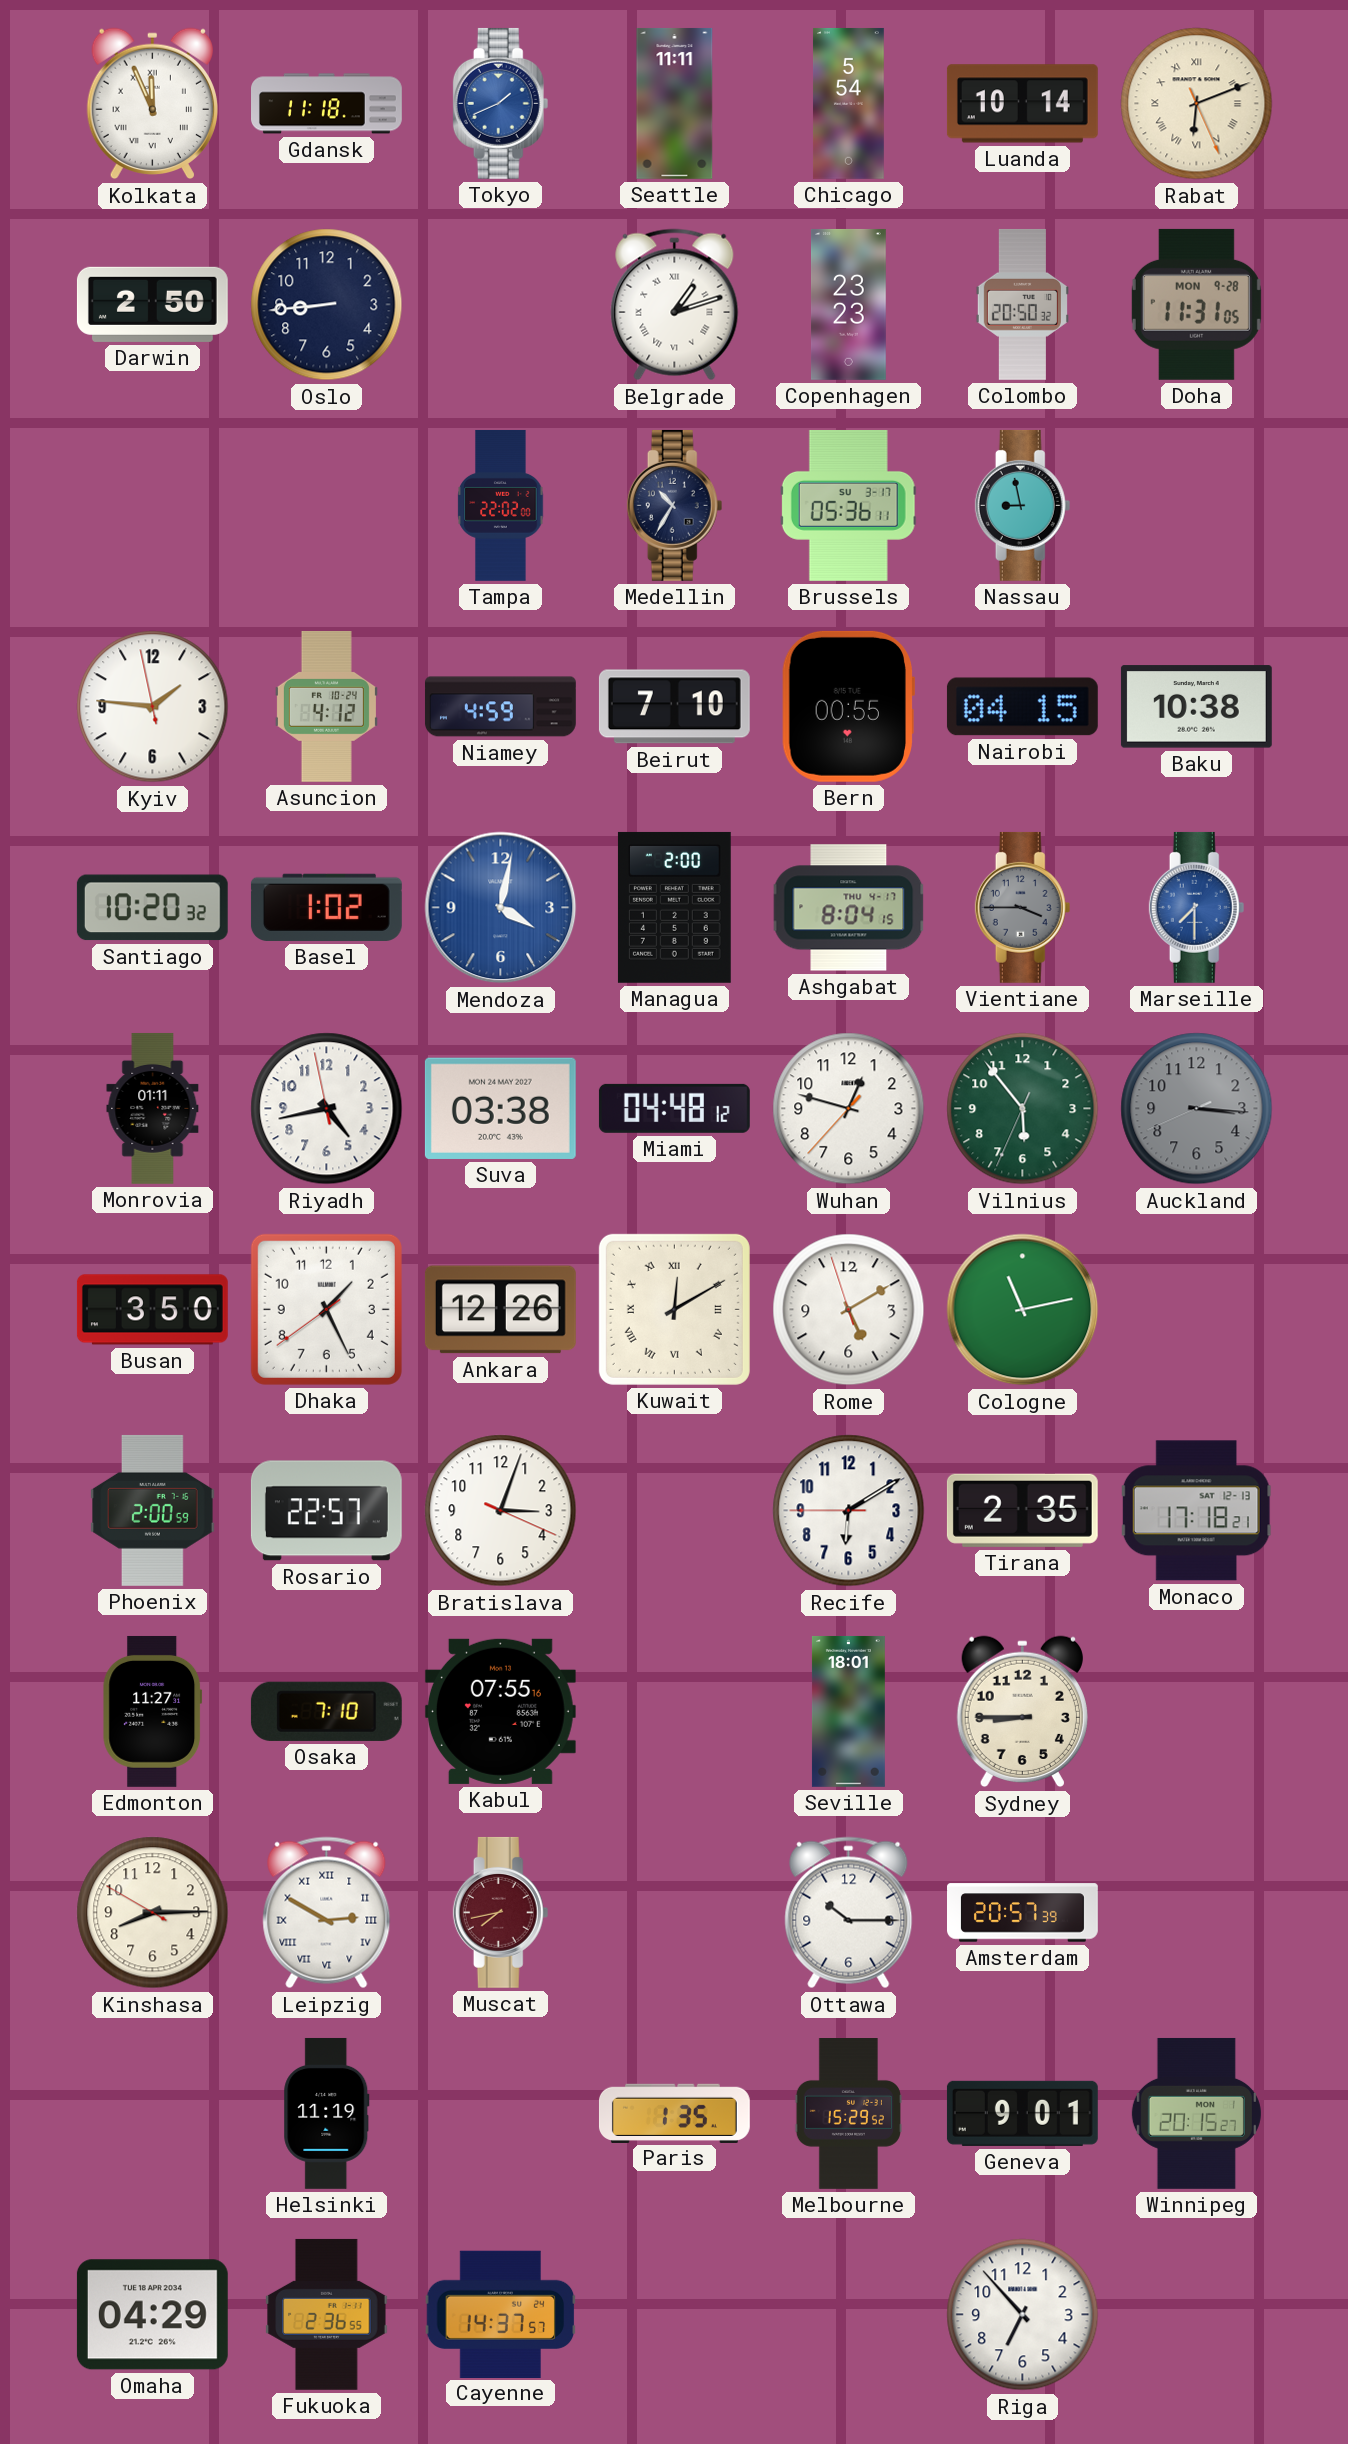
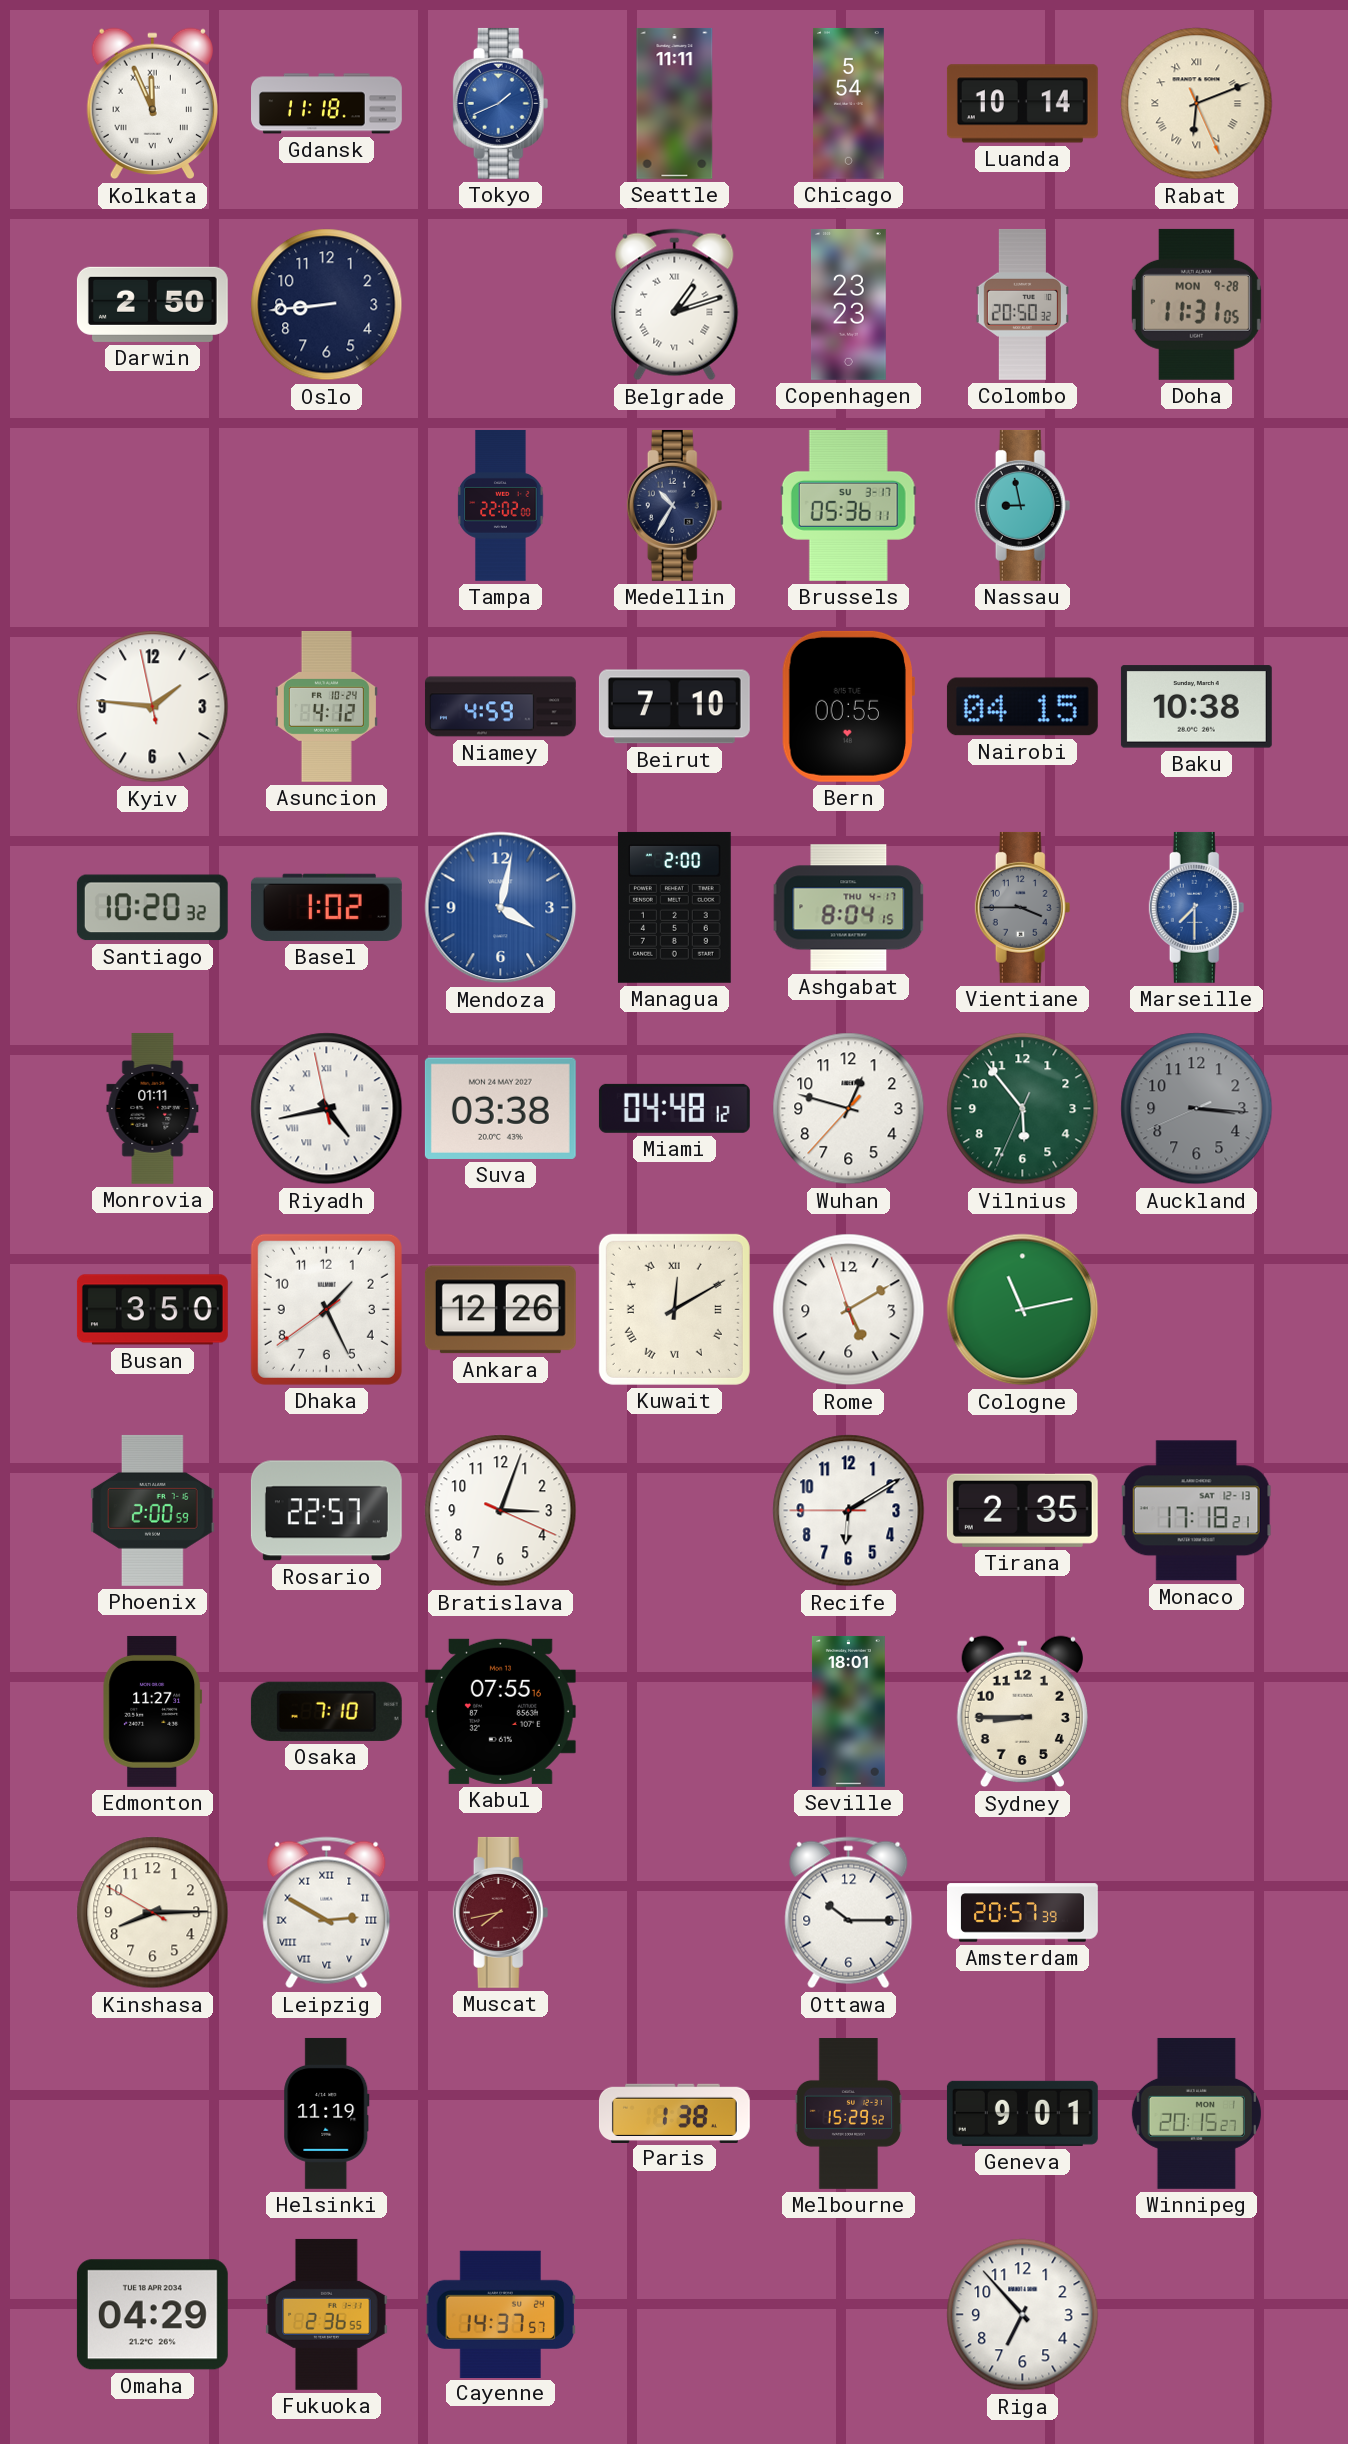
Riyadh numerals: Arabic -> Roman
Paris: 1:35 -> 1:38
